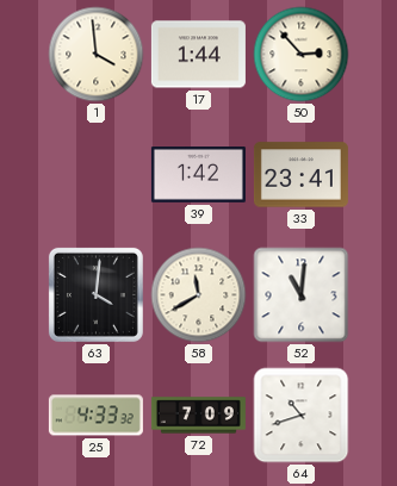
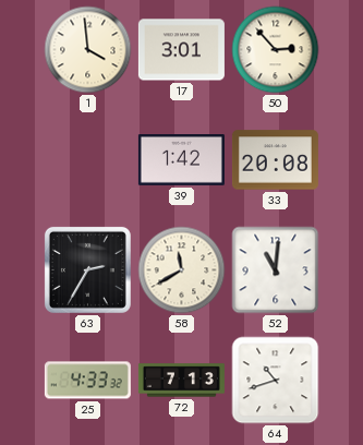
17: 1:44 -> 3:01
33: 23:41 -> 20:08
63: 4:01 -> 2:35
72: 7:09 -> 7:13
